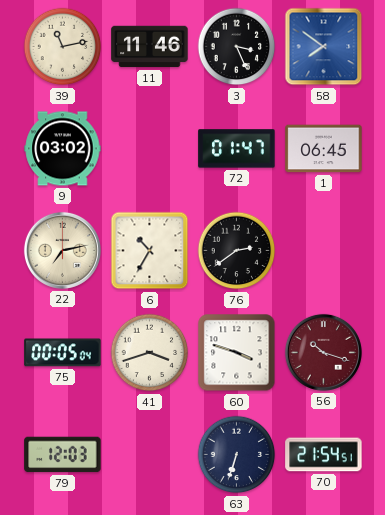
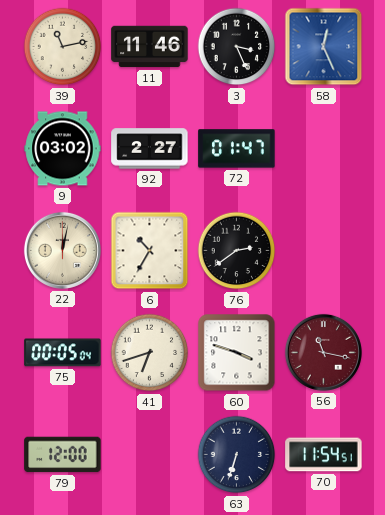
58: 7:51 -> 12:26
92: none -> 2:27
1: 06:45 -> none
22: 7:13 -> 12:02
41: 3:42 -> 6:42
56: 10:18 -> 11:17
79: 12:03 -> 12:00
70: 21:54 -> 11:54
